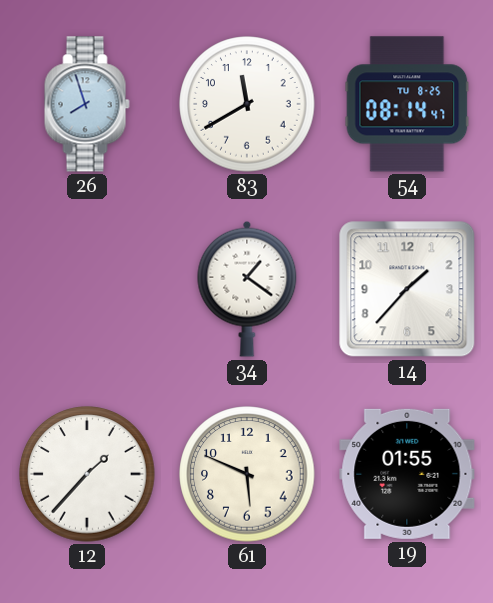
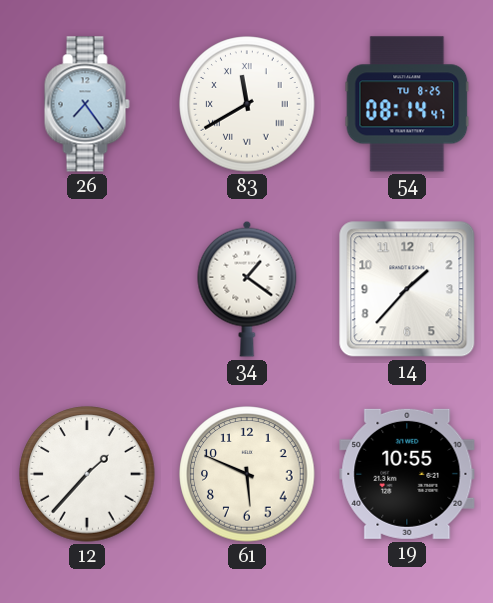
26: 7:57 -> 7:24
83 numerals: Arabic -> Roman
19: 01:55 -> 10:55
